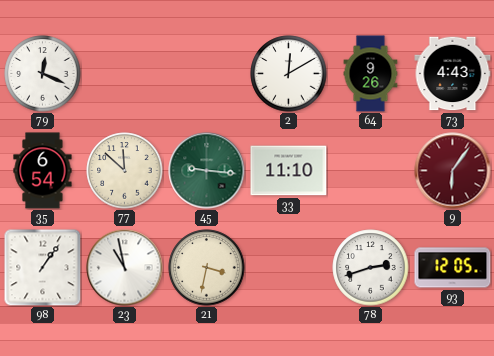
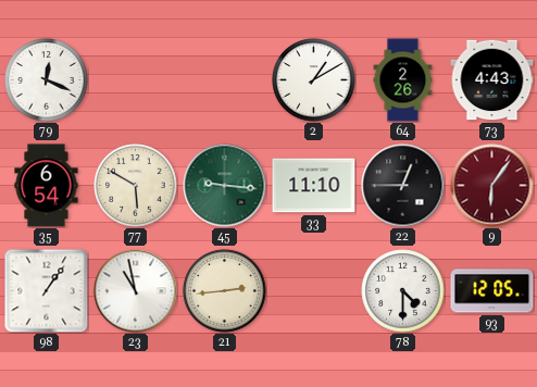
2: 12:10 -> 1:10
64: 9:26 -> 2:26
77: 11:52 -> 5:50
22: none -> 12:45
21: 3:32 -> 2:44
78: 2:42 -> 4:30
